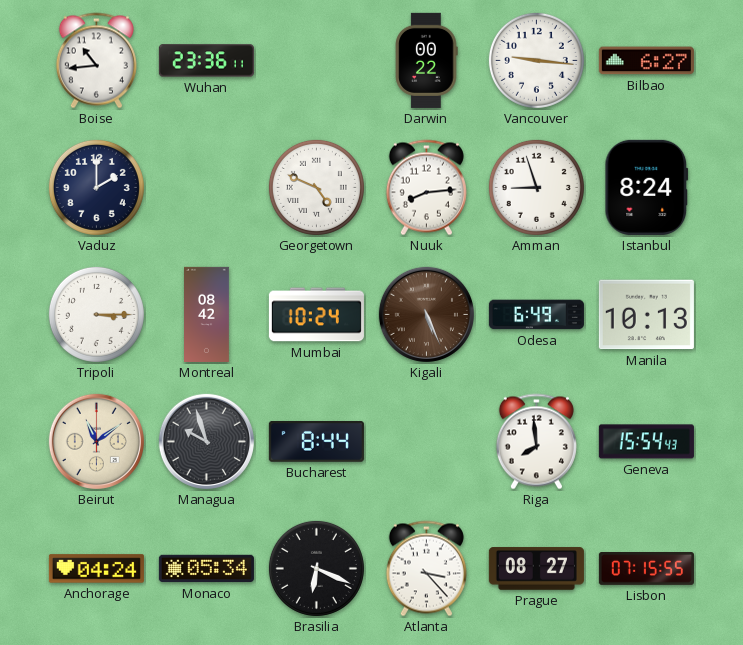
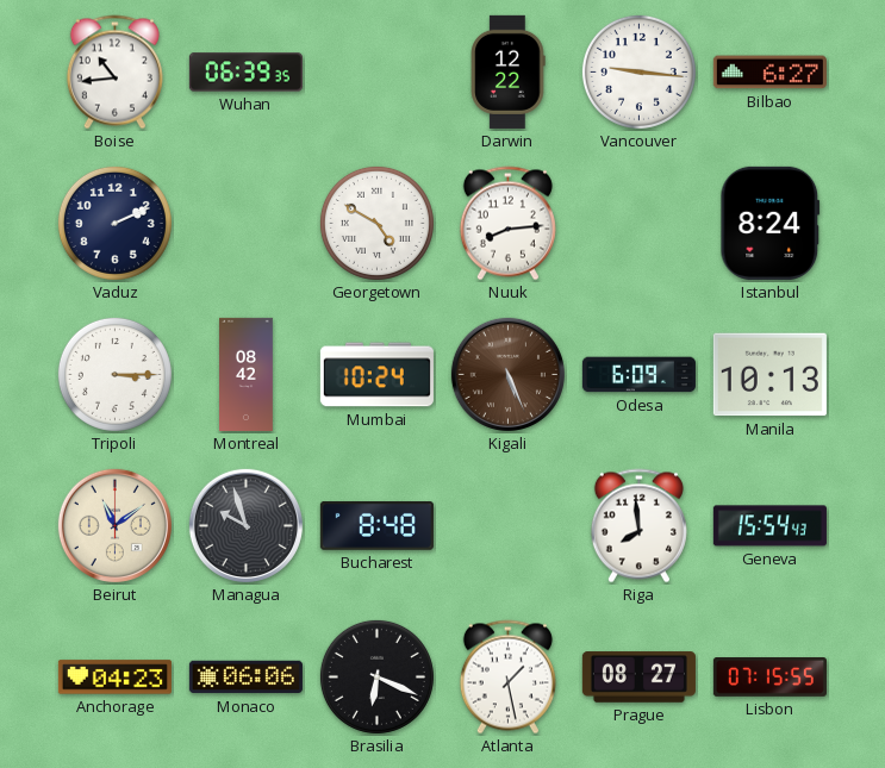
Wuhan: 23:36 -> 06:39
Darwin: 00:22 -> 12:22
Vaduz: 2:00 -> 2:11
Georgetown: 4:49 -> 4:50
Amman: 8:57 -> none
Odesa: 6:49 -> 6:09
Bucharest: 8:44 -> 8:48
Anchorage: 04:24 -> 04:23
Monaco: 05:34 -> 06:06
Atlanta: 3:23 -> 1:28
